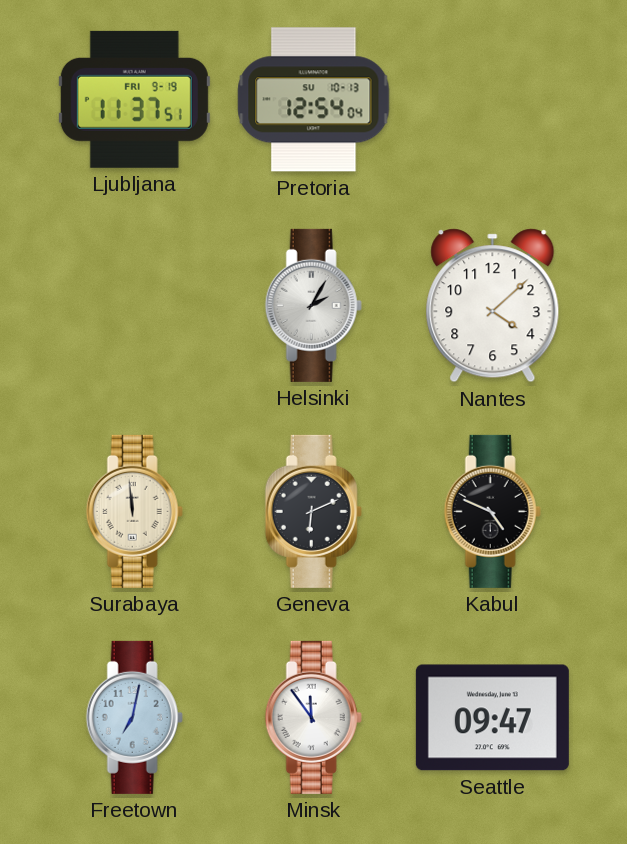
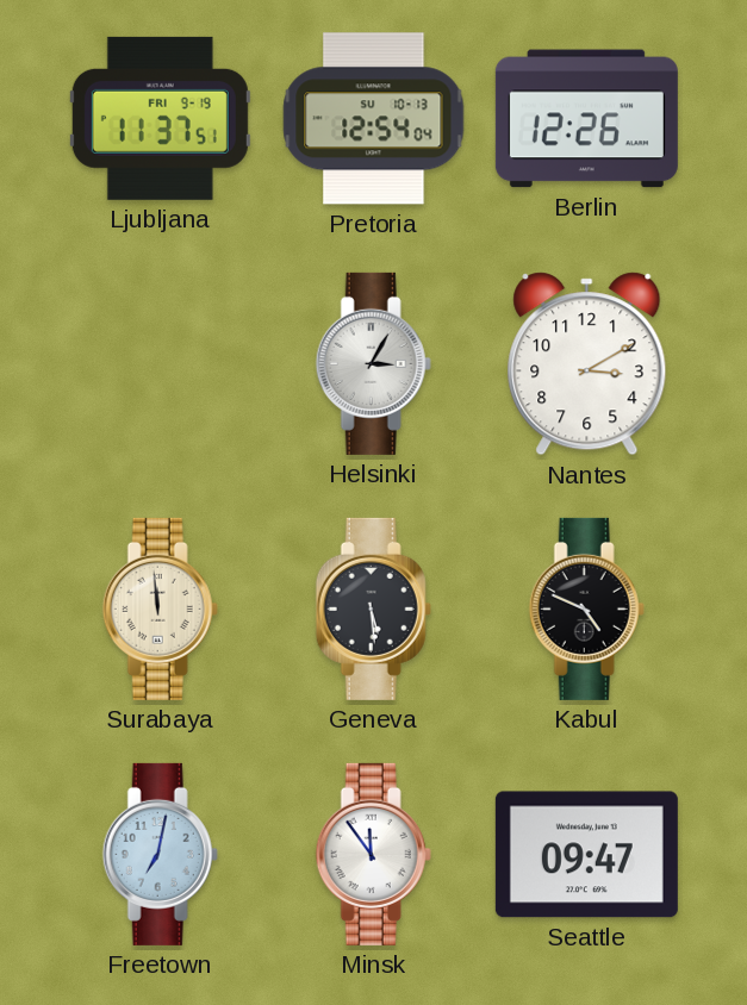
Berlin: none -> 12:26
Helsinki: 2:05 -> 3:05
Nantes: 4:08 -> 3:10
Geneva: 6:11 -> 5:29
